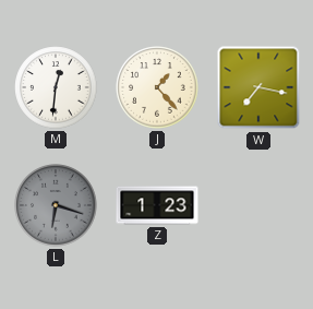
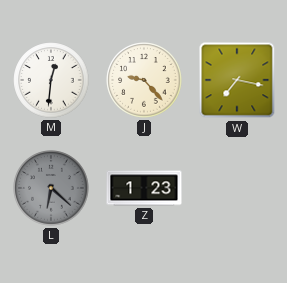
J: 1:23 -> 9:23
L: 6:18 -> 6:22
